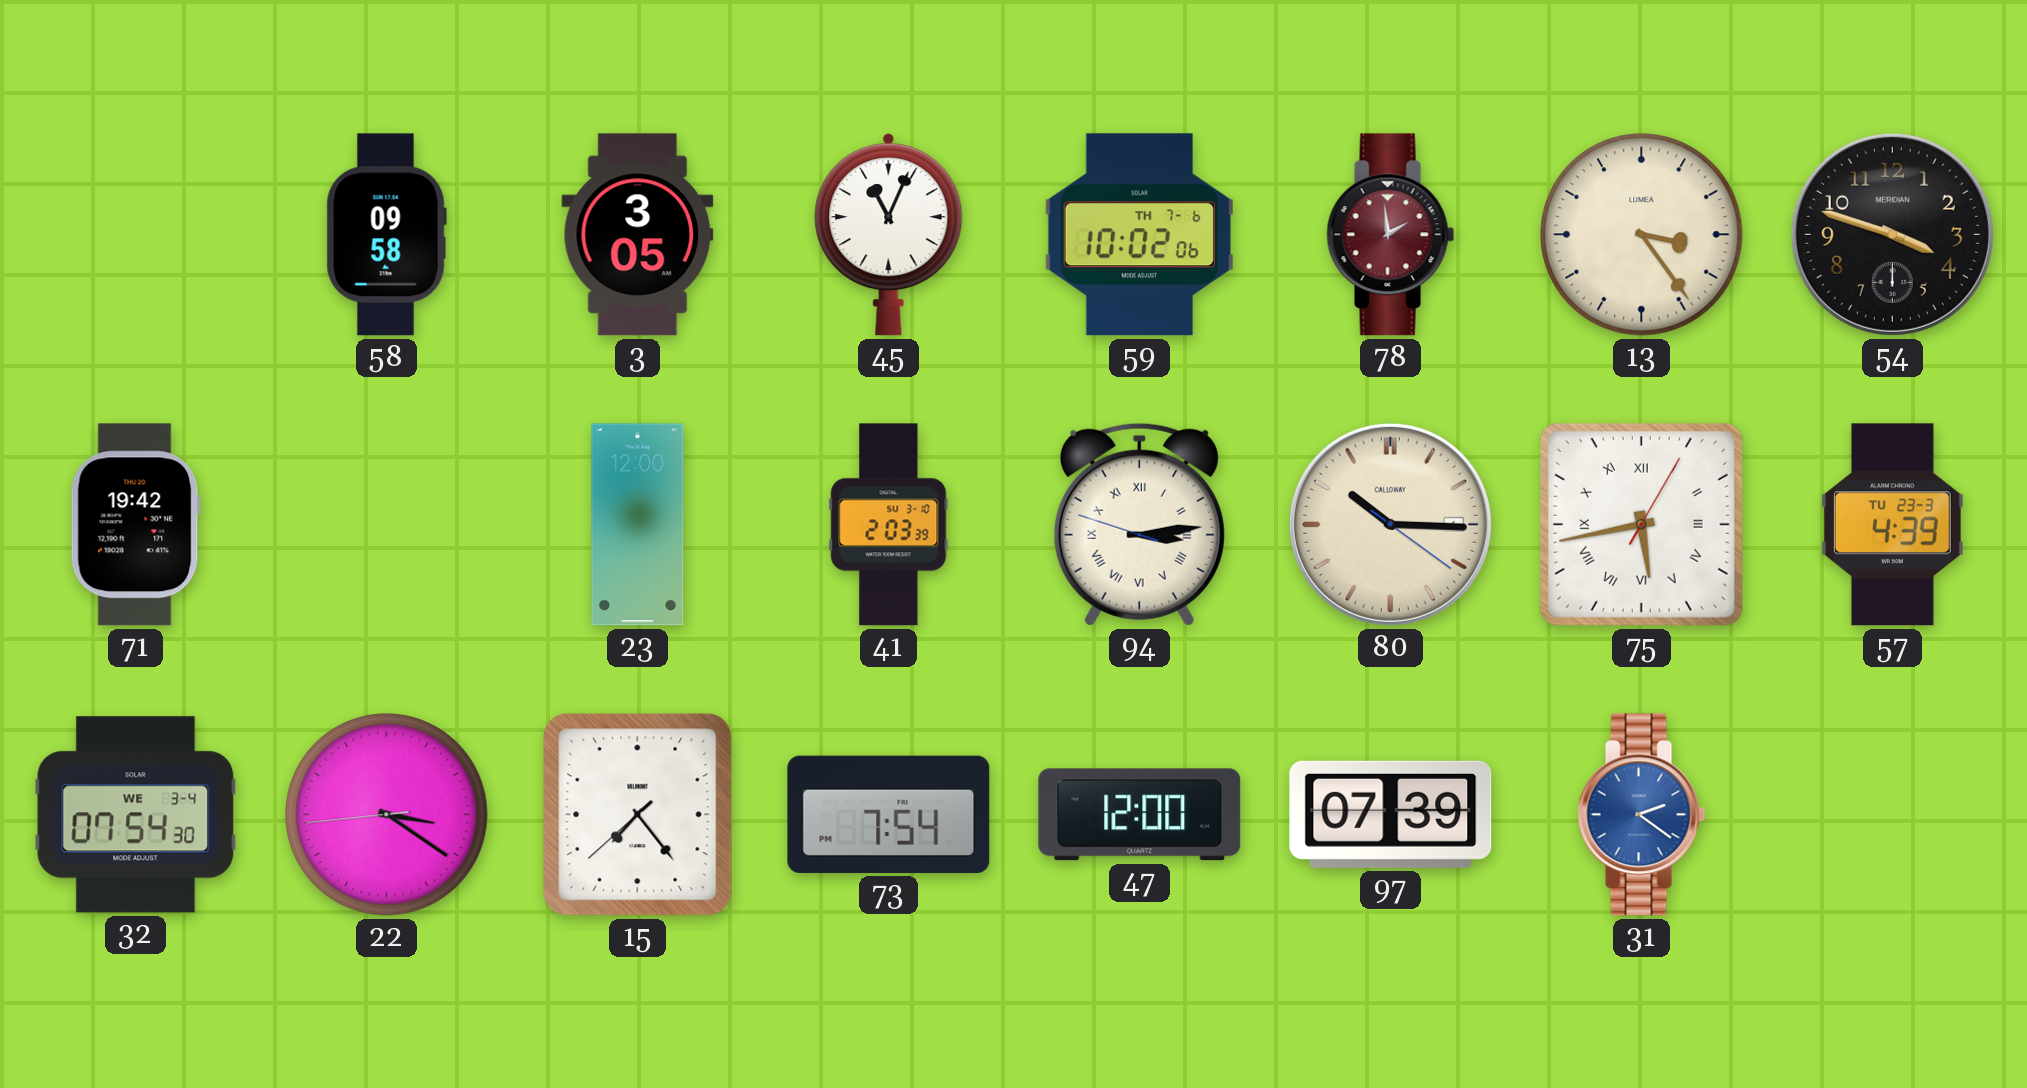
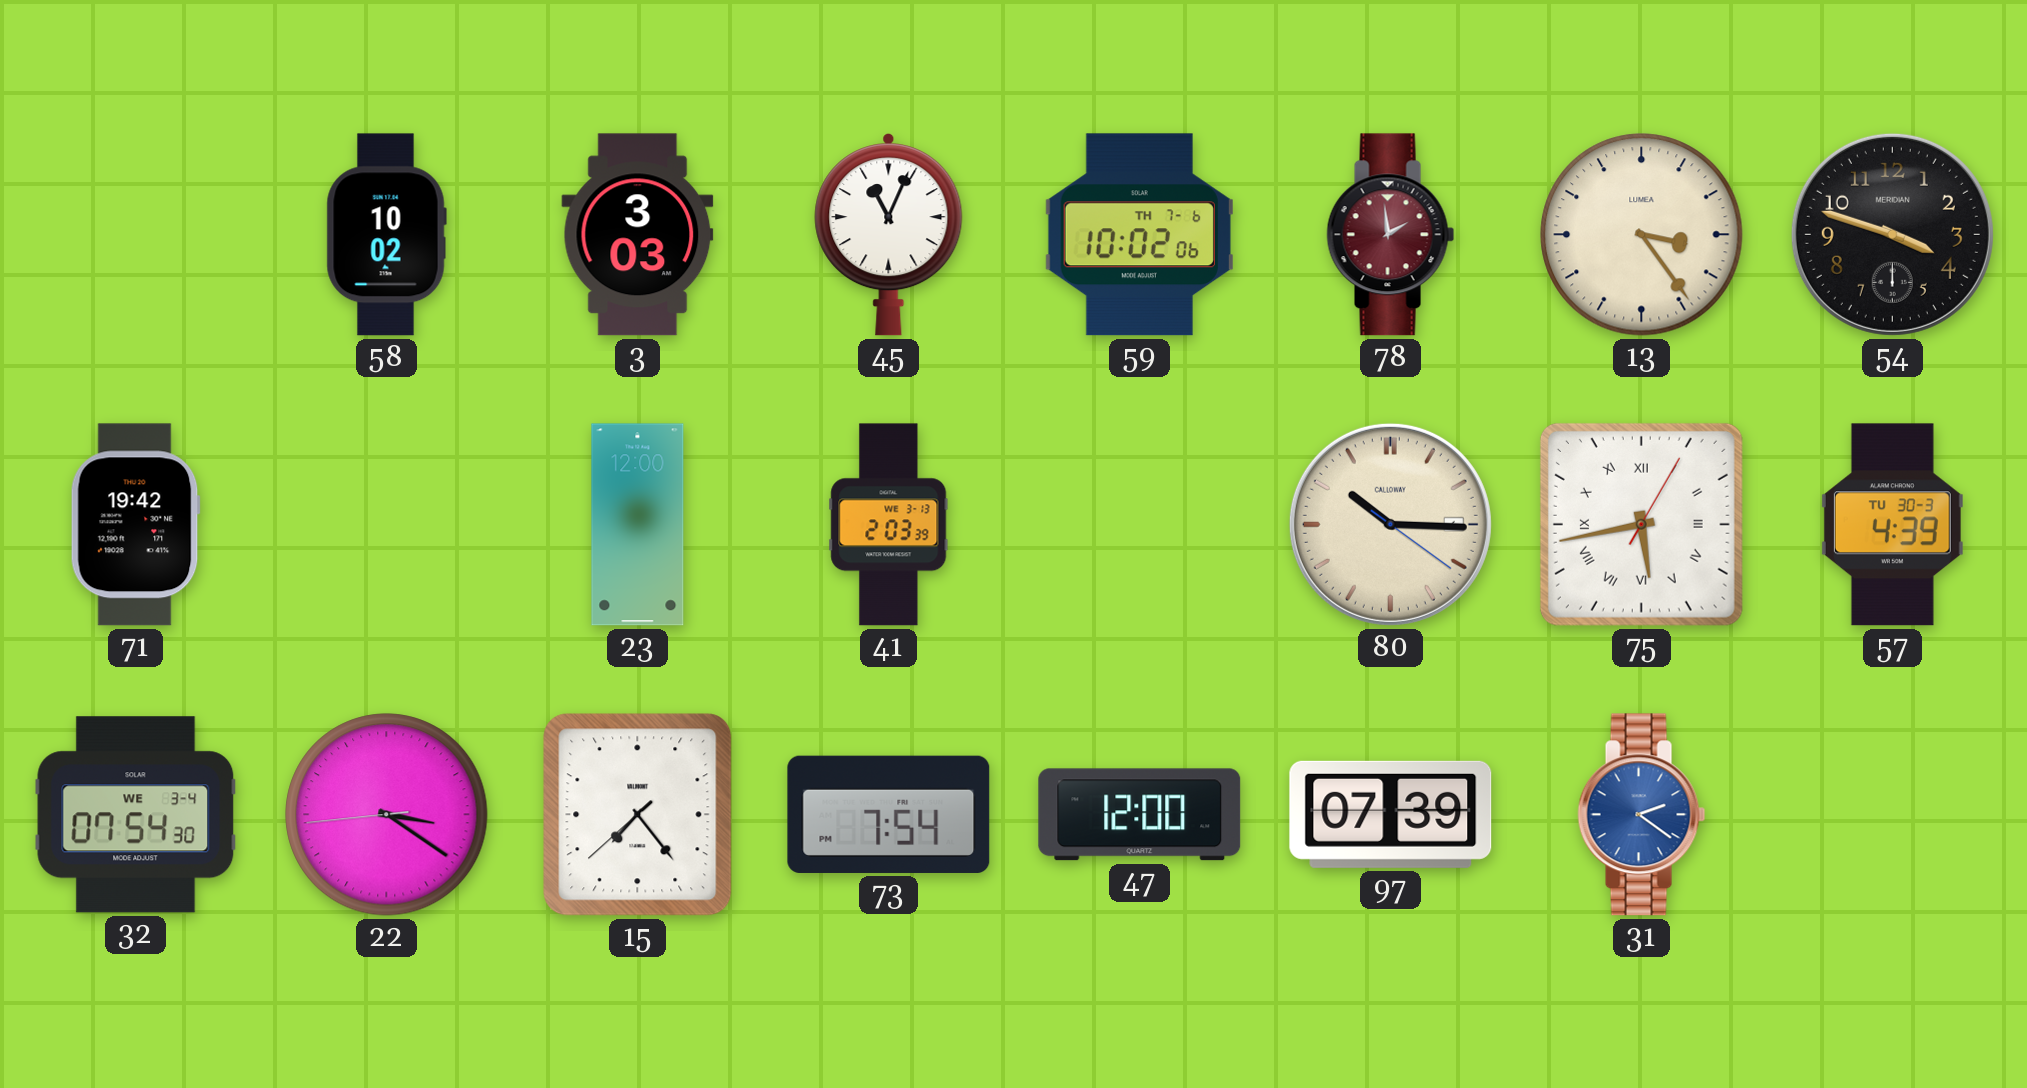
58: 09:58 -> 10:02
3: 3:05 -> 3:03
41 date: SU 3-10 -> WE 3-13
94: 3:13 -> none
57 date: TU 23-3 -> TU 30-3
